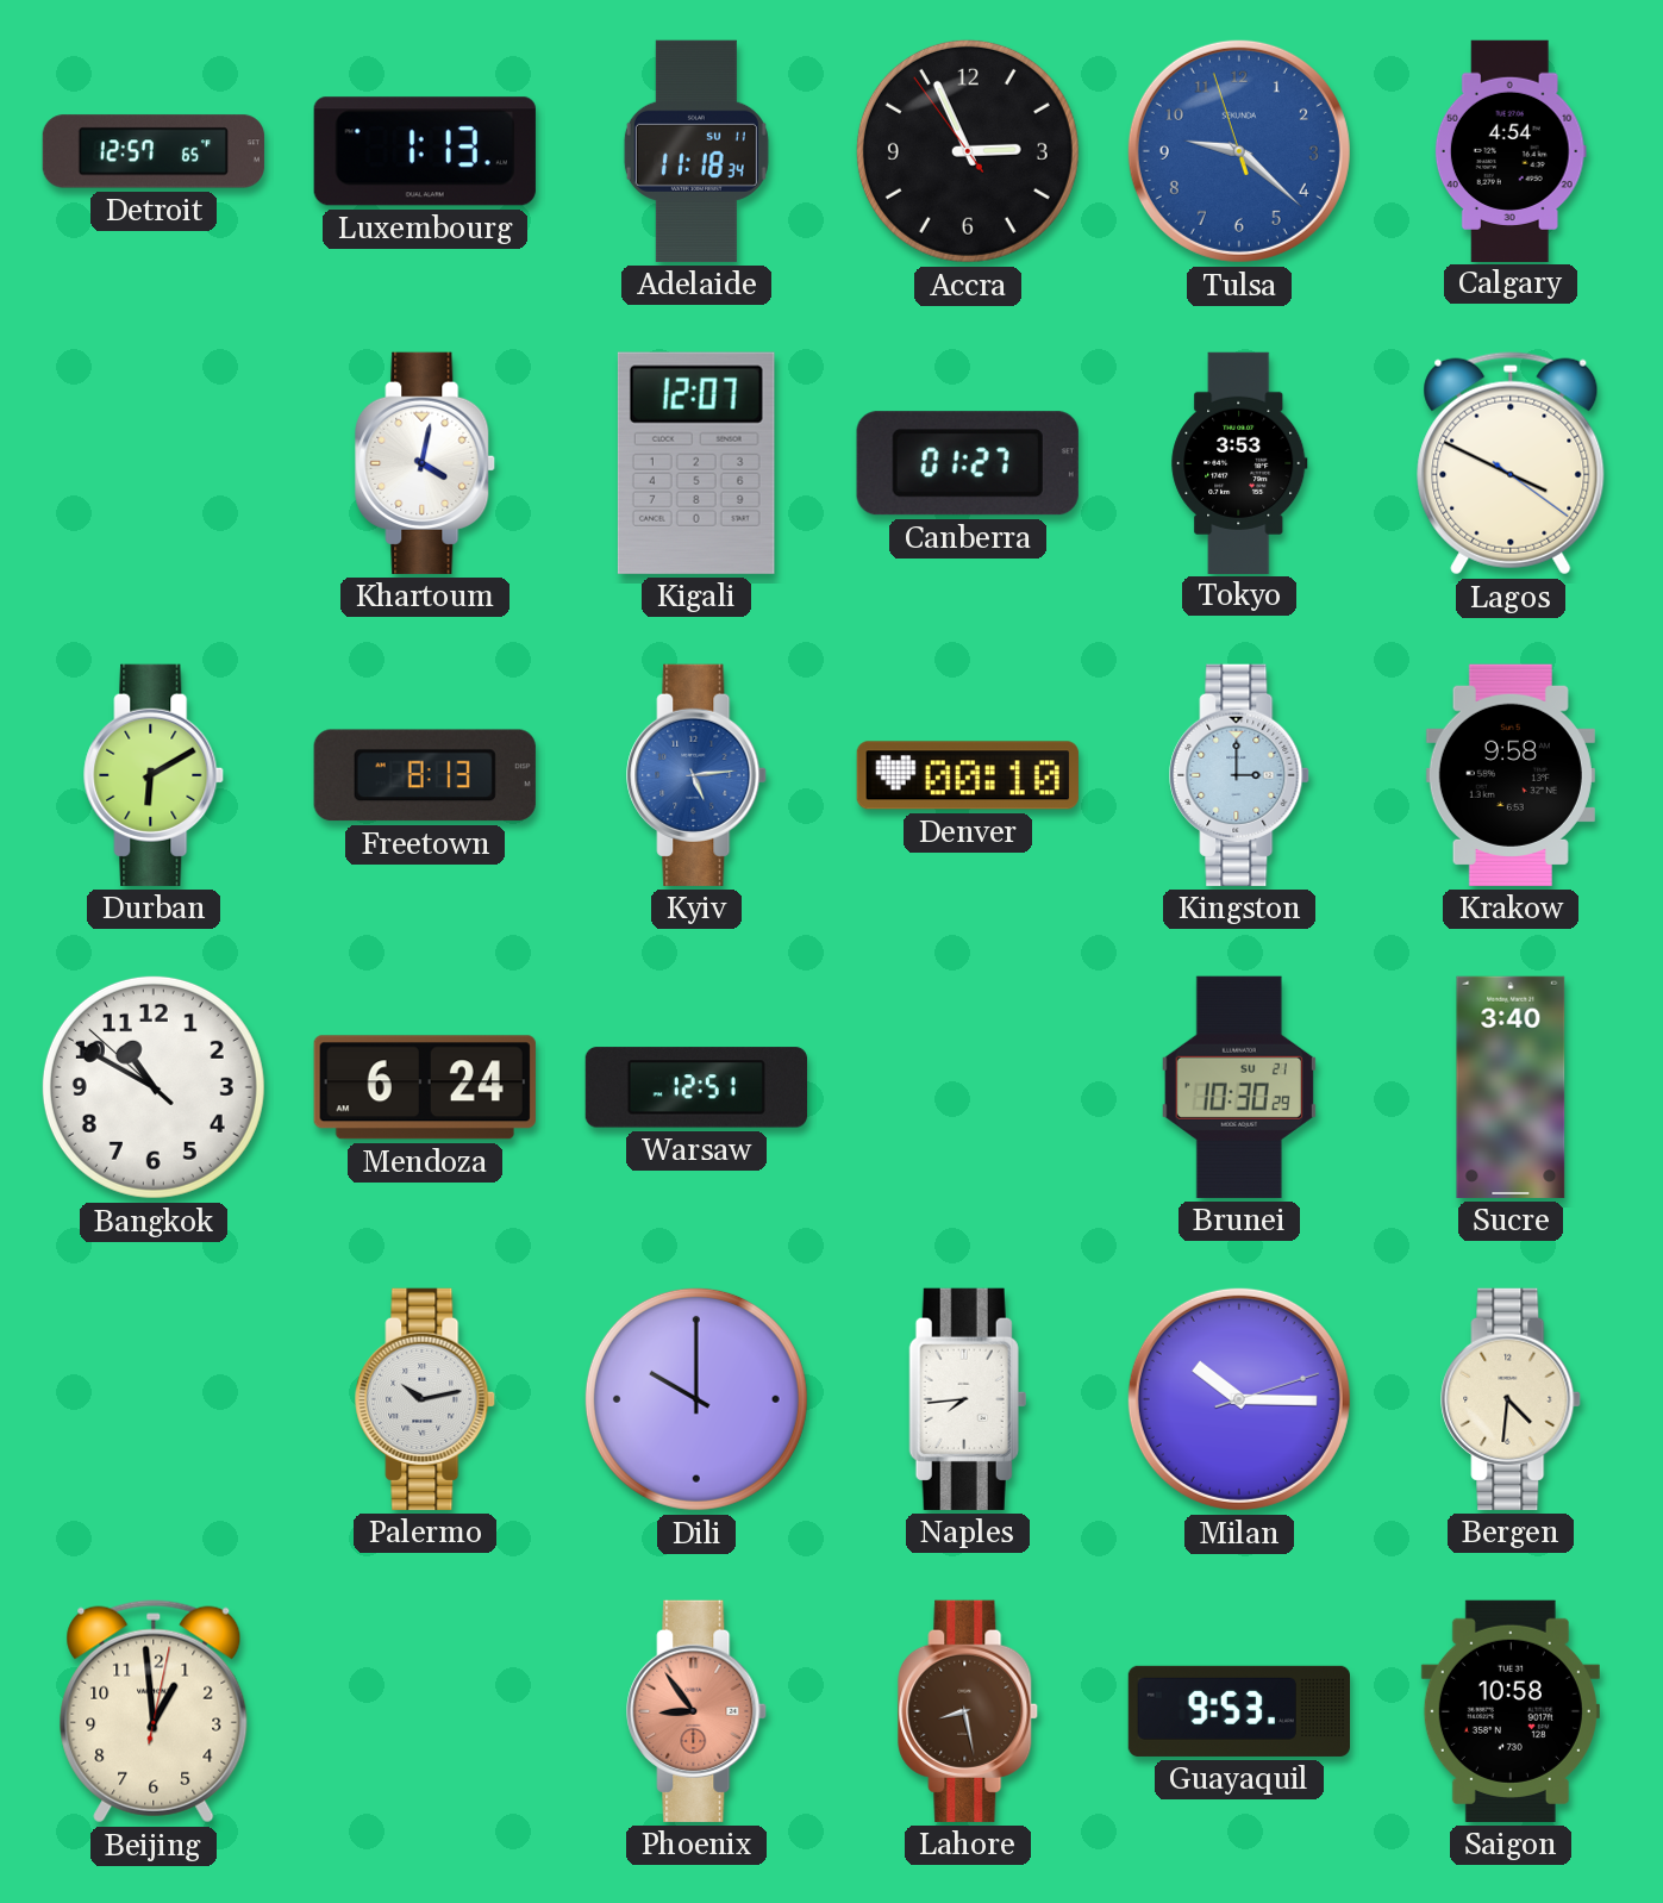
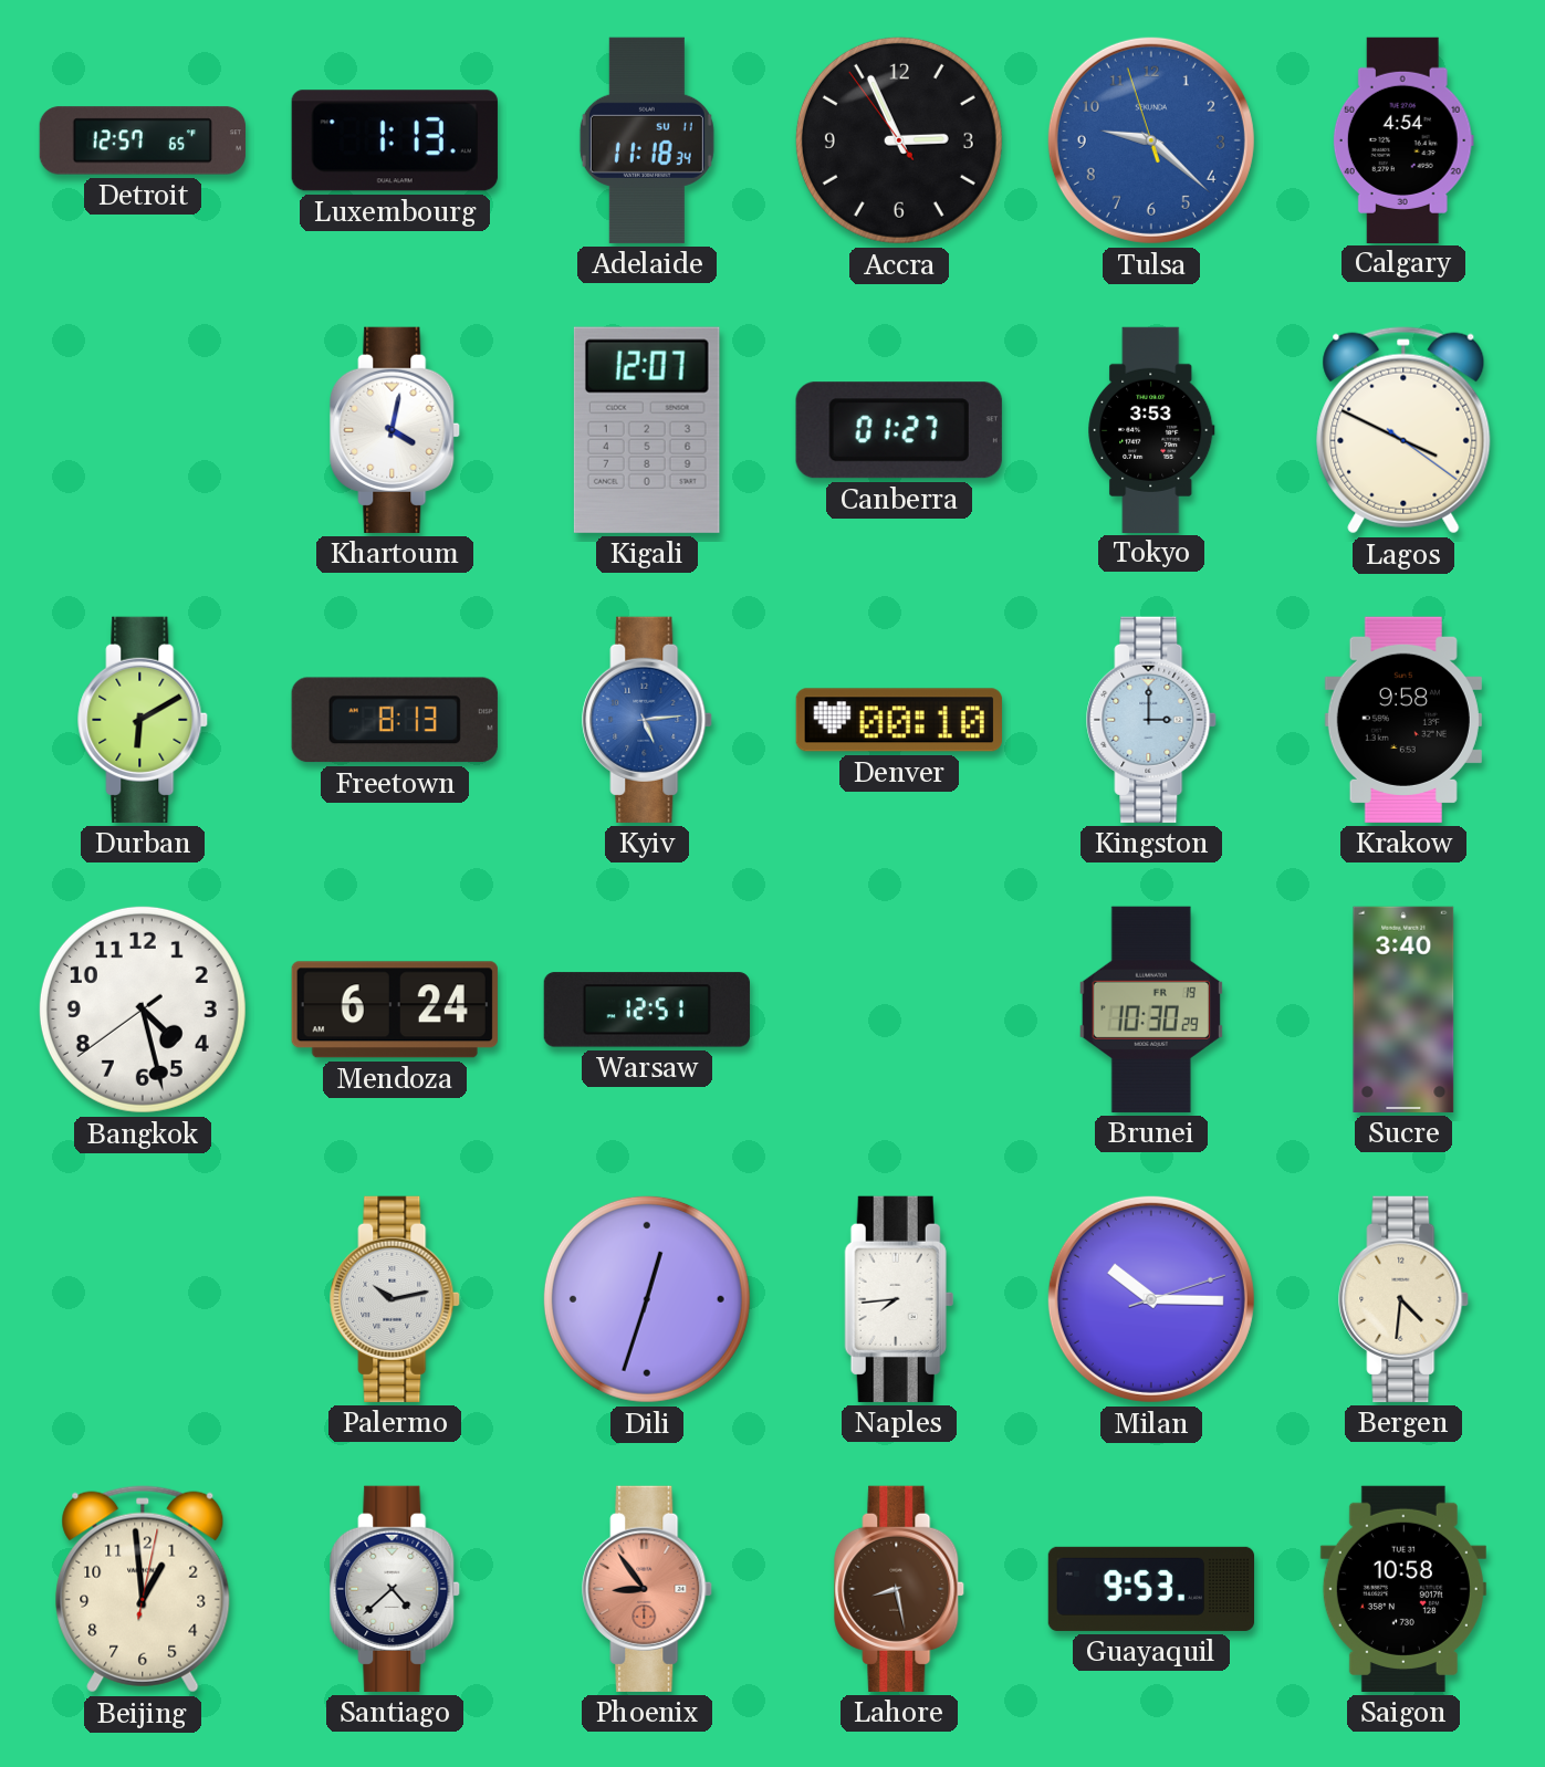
Bangkok: 10:49 -> 4:27
Brunei date: SU 21 -> FR 19
Dili: 10:00 -> 12:33
Santiago: none -> 4:38
